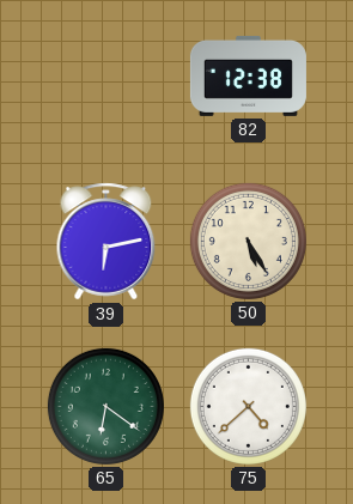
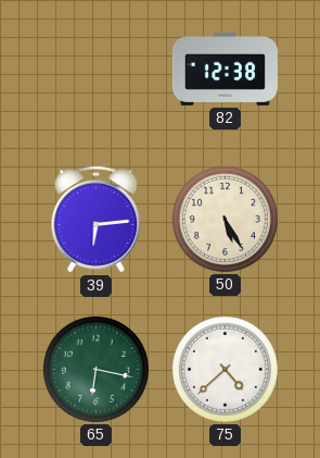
39: 6:13 -> 6:14
65: 6:21 -> 6:17
